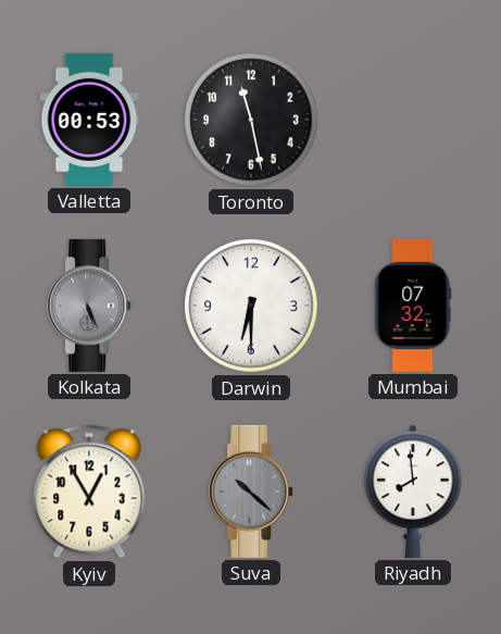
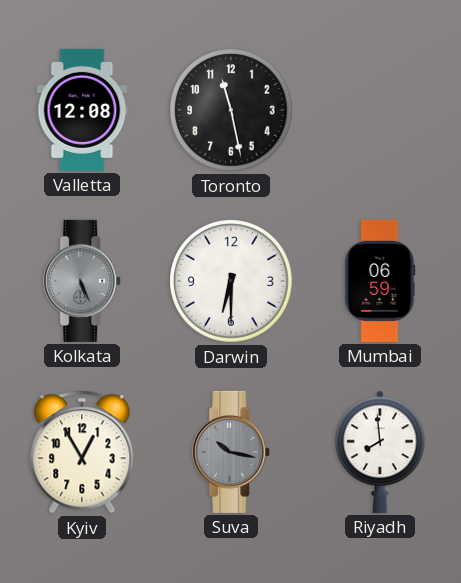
Valletta: 00:53 -> 12:08
Mumbai: 07:32 -> 06:59
Suva: 10:22 -> 10:17
